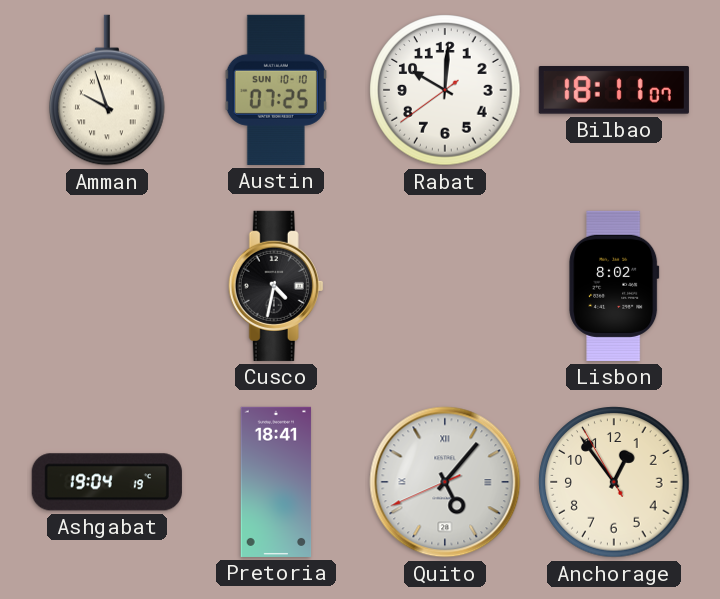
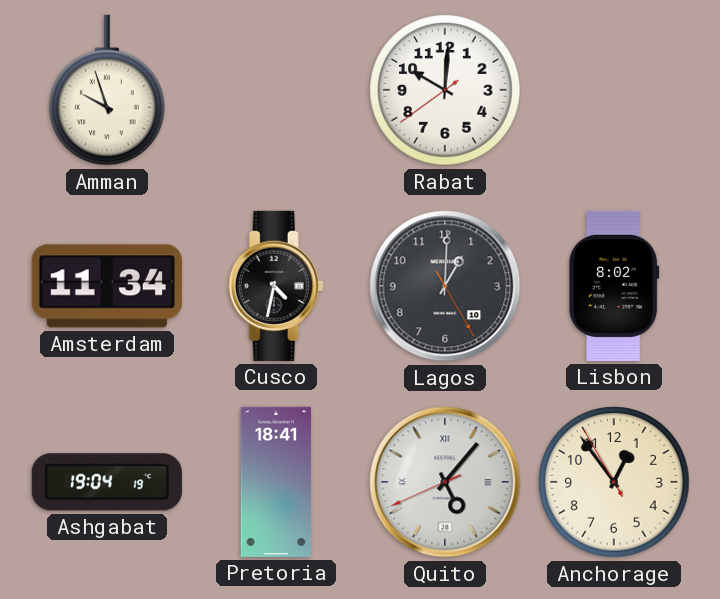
Austin: 07:25 -> none
Bilbao: 18:11 -> none
Amsterdam: none -> 11:34
Lagos: none -> 1:00
